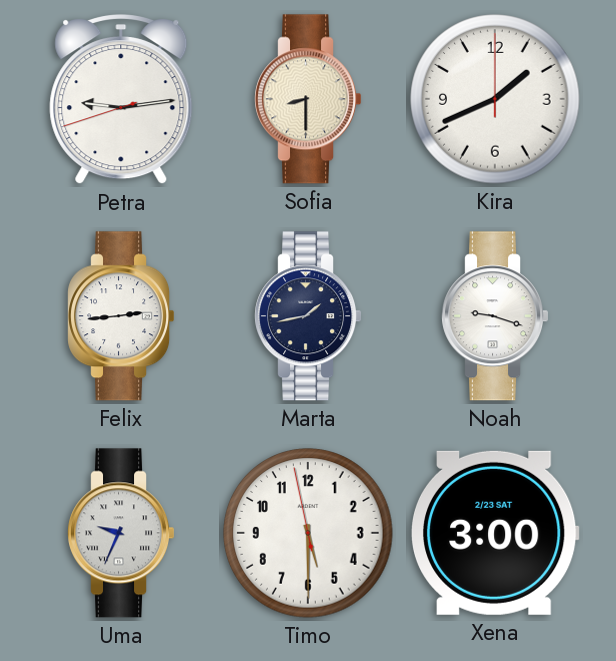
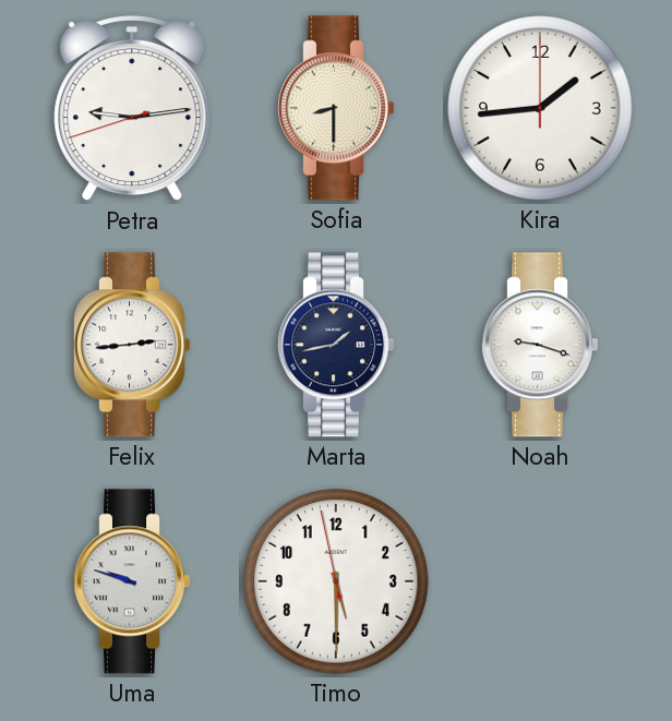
Kira: 1:41 -> 1:44
Uma: 9:34 -> 9:48
Xena: 3:00 -> none
